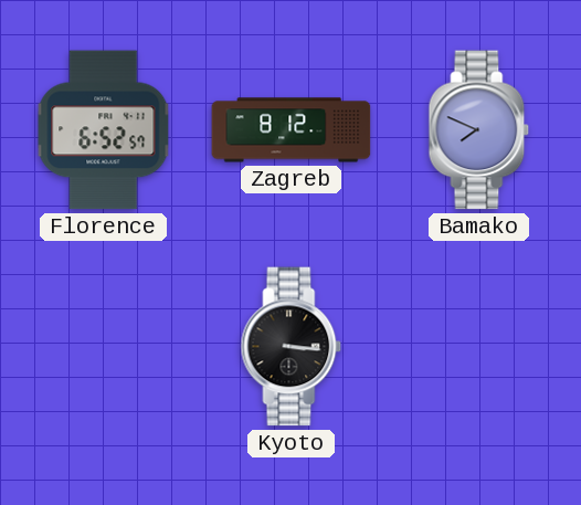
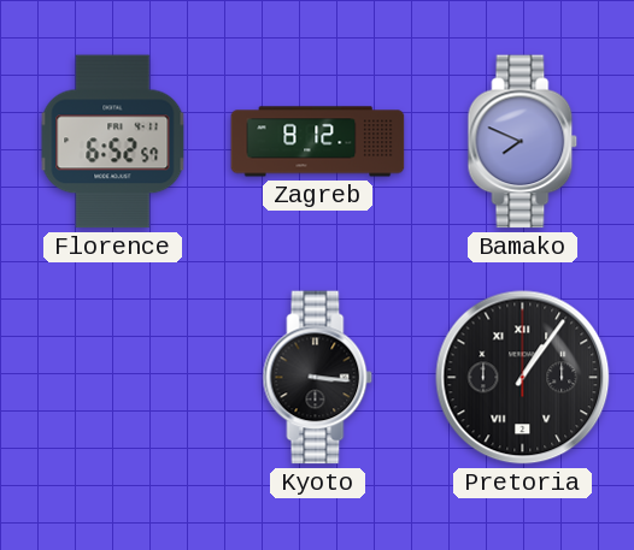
Pretoria: none -> 1:06
